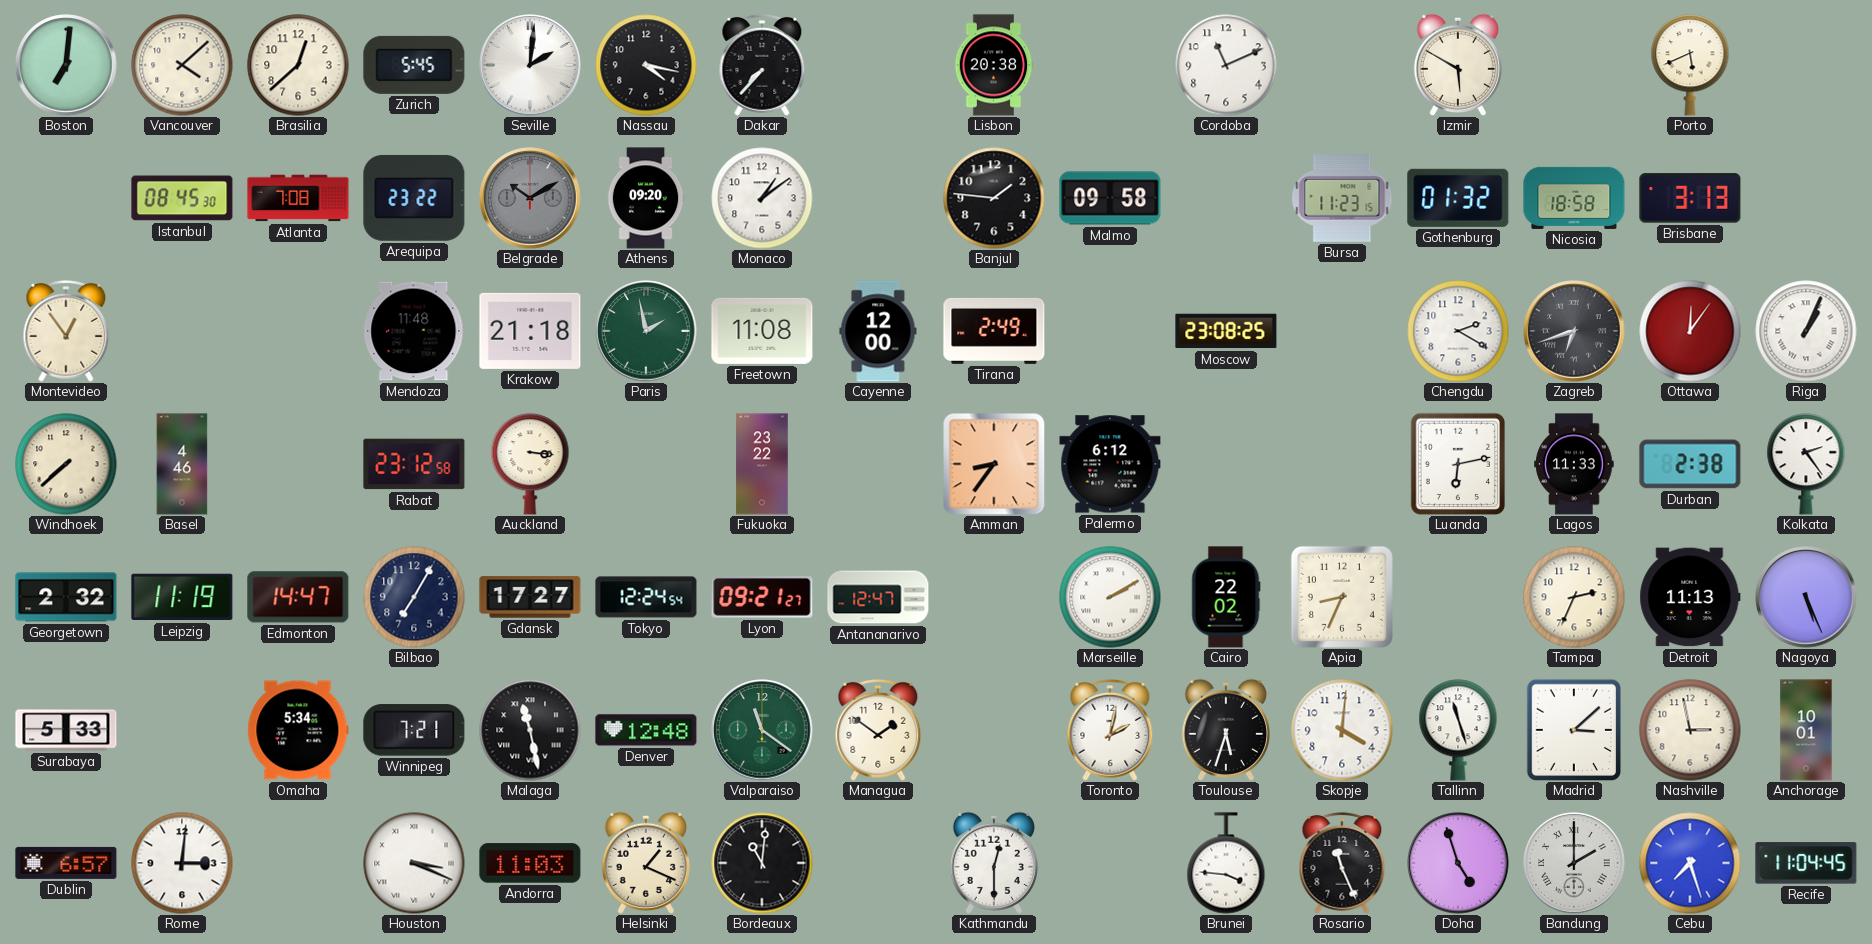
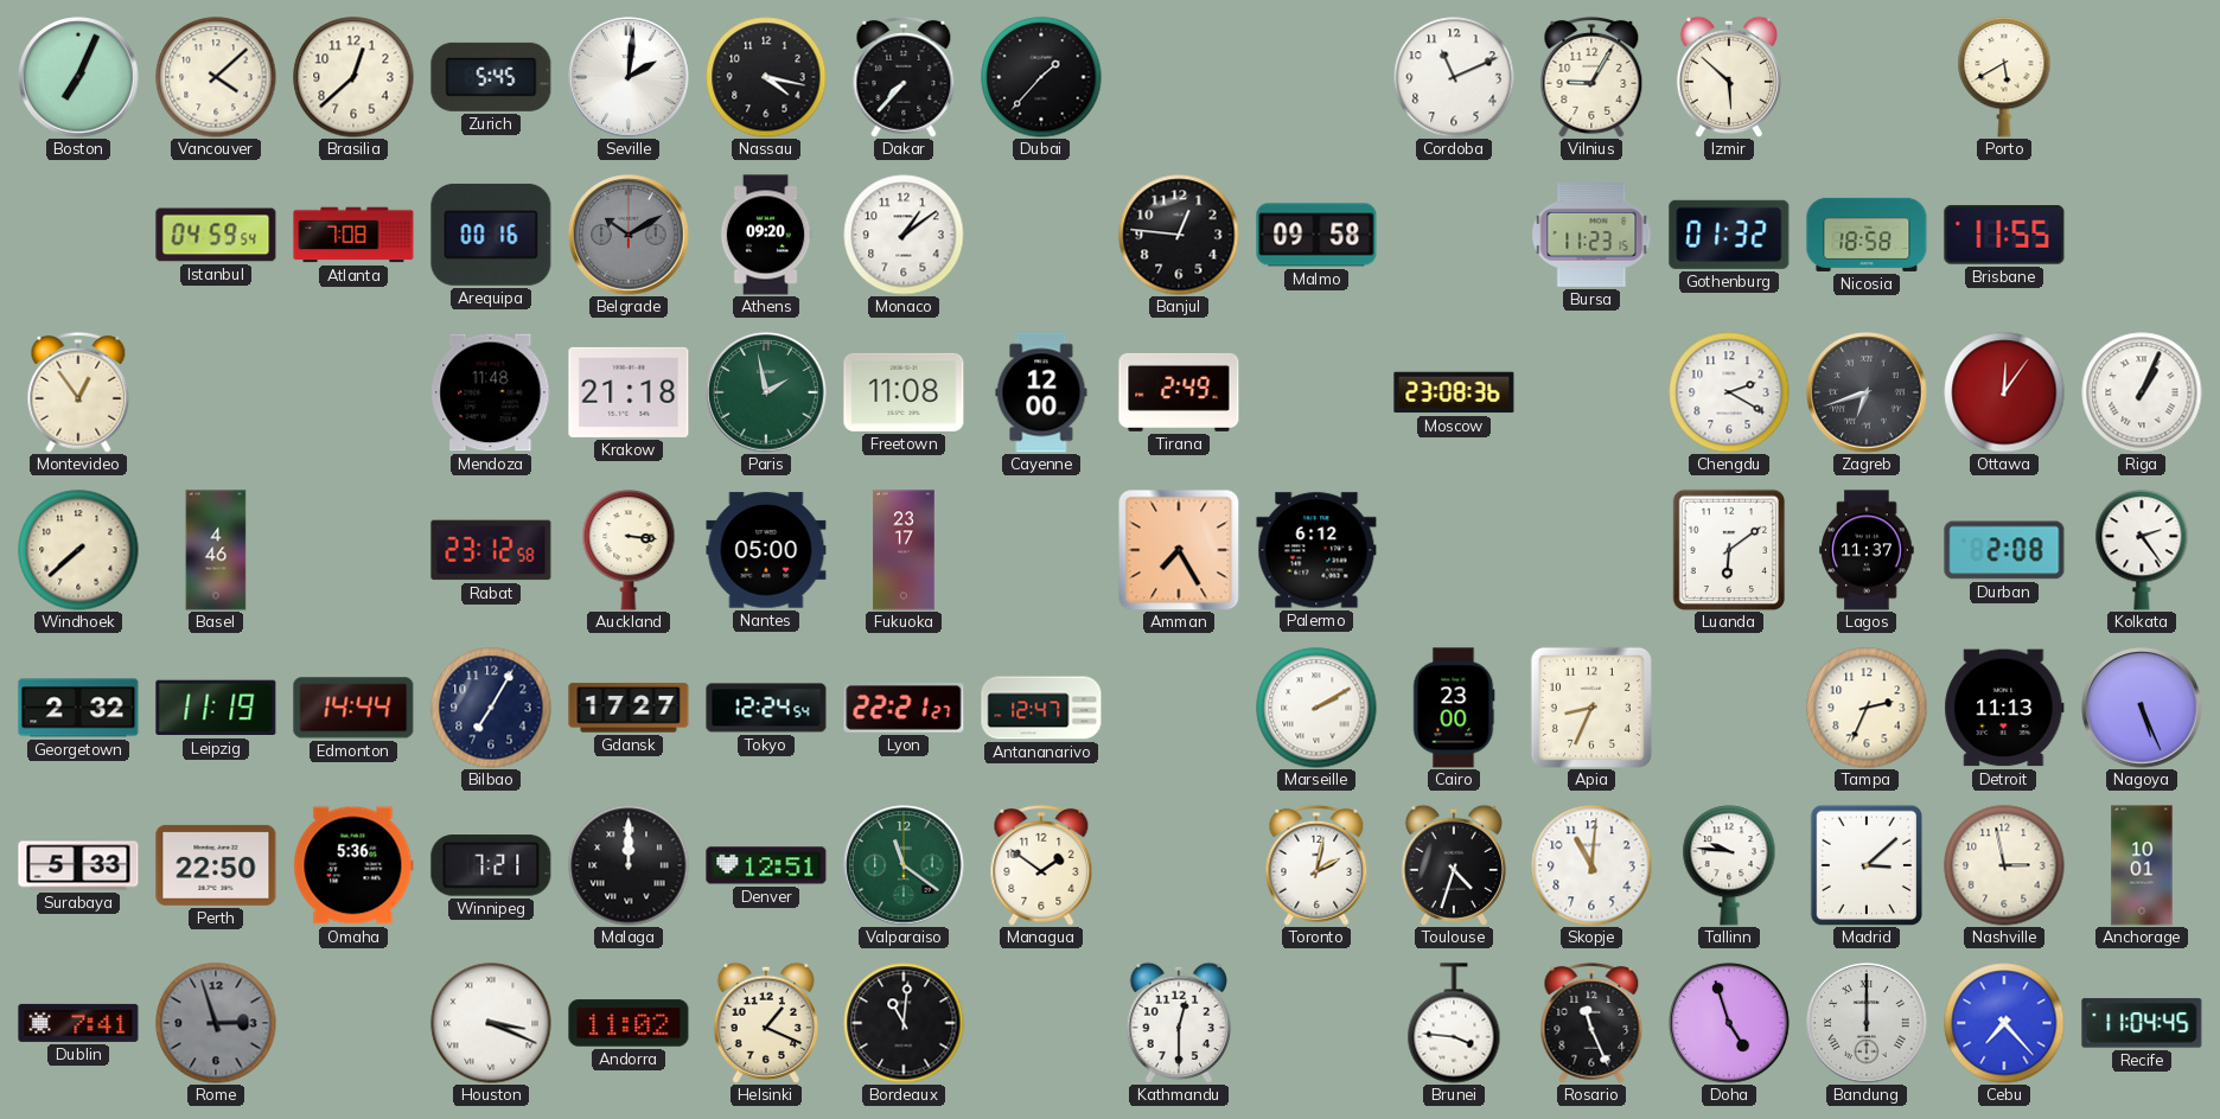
Boston: 7:01 -> 7:04
Dubai: none -> 1:37
Lisbon: 20:38 -> none
Vilnius: none -> 9:05
Izmir: 5:50 -> 5:52
Porto: 5:41 -> 5:40
Istanbul: 08:45 -> 04:59
Arequipa: 23:22 -> 00:16
Banjul: 1:46 -> 12:46
Brisbane: 3:13 -> 11:55
Moscow: 23:08:25 -> 23:08:36
Nantes: none -> 05:00
Fukuoka: 23:22 -> 23:17
Amman: 8:36 -> 7:25
Luanda: 6:13 -> 6:09
Lagos: 11:33 -> 11:37
Durban: 2:38 -> 2:08
Edmonton: 14:47 -> 14:44
Lyon: 09:21 -> 22:21
Cairo: 22:02 -> 23:00
Perth: none -> 22:50
Omaha: 5:34 -> 5:36
Malaga: 11:28 -> 12:00
Denver: 12:48 -> 12:51
Toulouse: 5:33 -> 4:33
Skopje: 4:01 -> 11:01
Tallinn: 11:27 -> 9:46
Dublin: 6:57 -> 7:41
Rome: 3:01 -> 2:57
Rome dial: white -> grey
Andorra: 11:03 -> 11:02
Bandung: 2:00 -> 12:00
Cebu: 7:27 -> 7:23
